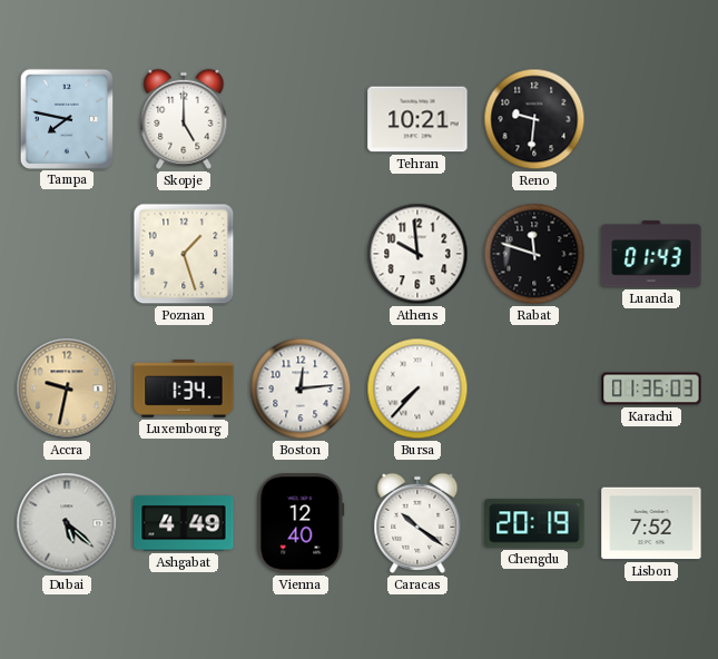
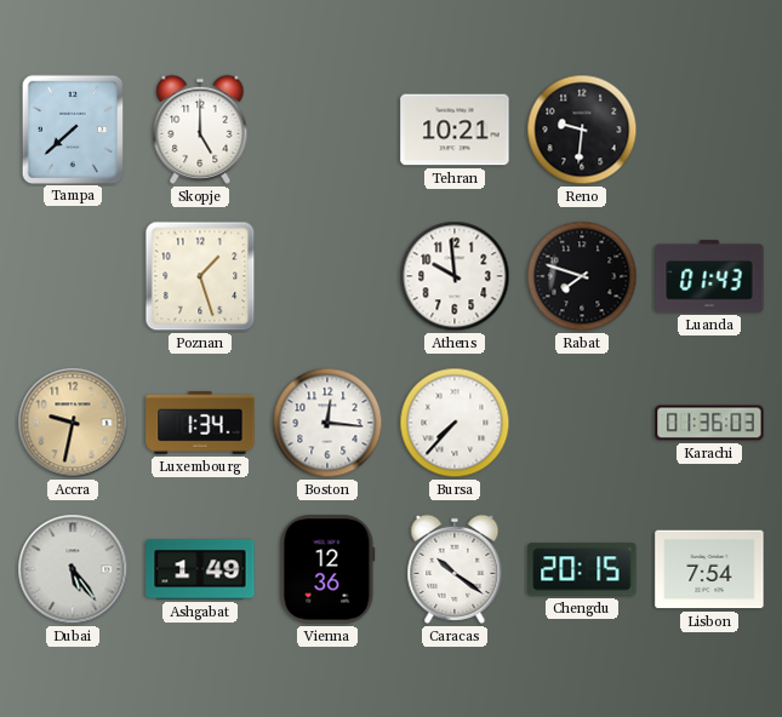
Tampa: 7:47 -> 7:38
Rabat: 11:48 -> 7:48
Boston: 12:14 -> 12:16
Dubai: 5:22 -> 5:24
Ashgabat: 4:49 -> 1:49
Vienna: 12:40 -> 12:36
Chengdu: 20:19 -> 20:15
Lisbon: 7:52 -> 7:54
